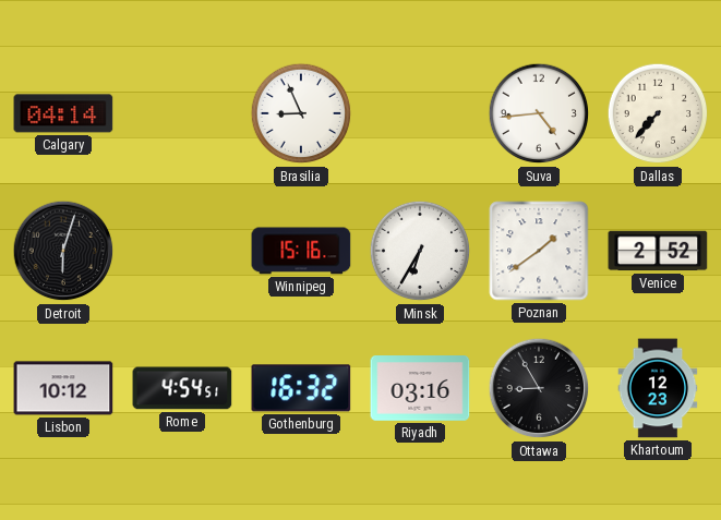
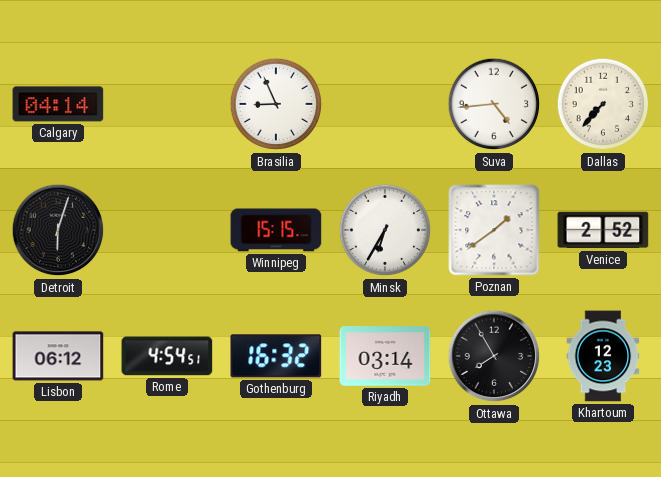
Winnipeg: 15:16 -> 15:15
Lisbon: 10:12 -> 06:12
Riyadh: 03:16 -> 03:14
Ottawa: 8:55 -> 7:55
